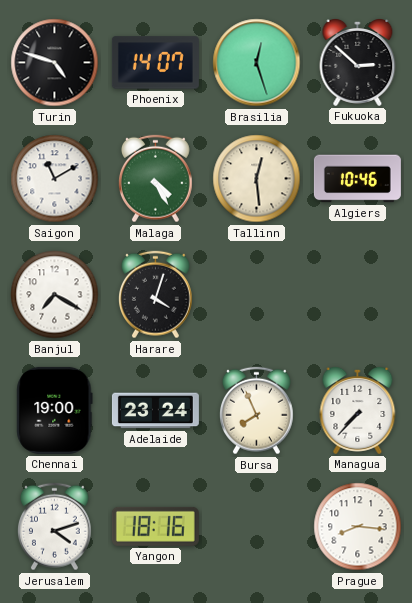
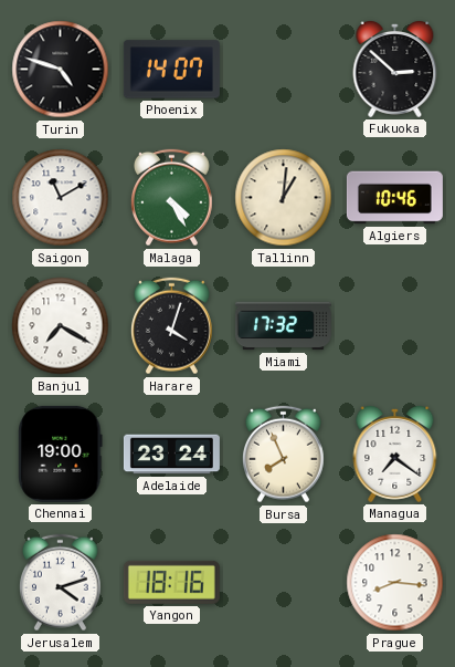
Brasilia: 12:27 -> none
Tallinn: 12:29 -> 1:01
Miami: none -> 17:32
Managua: 7:37 -> 7:21
